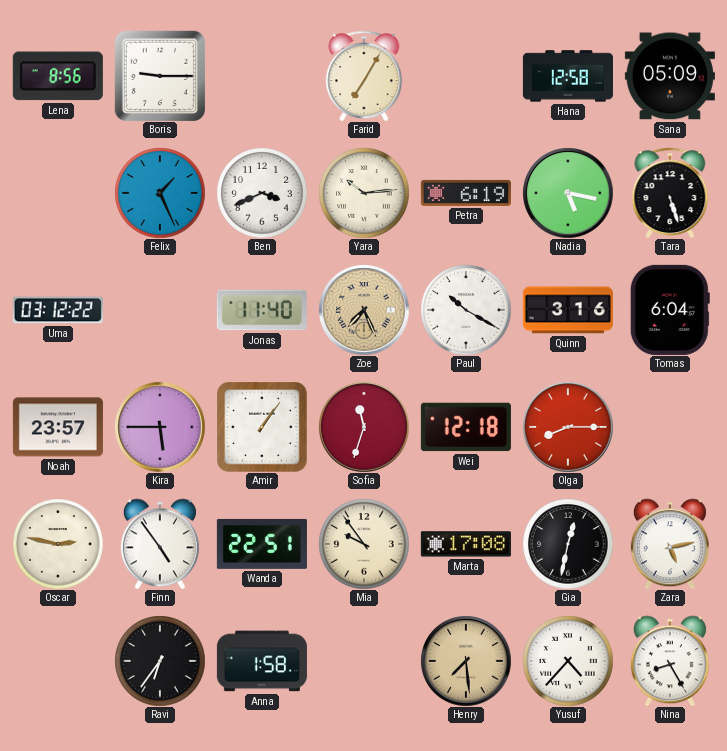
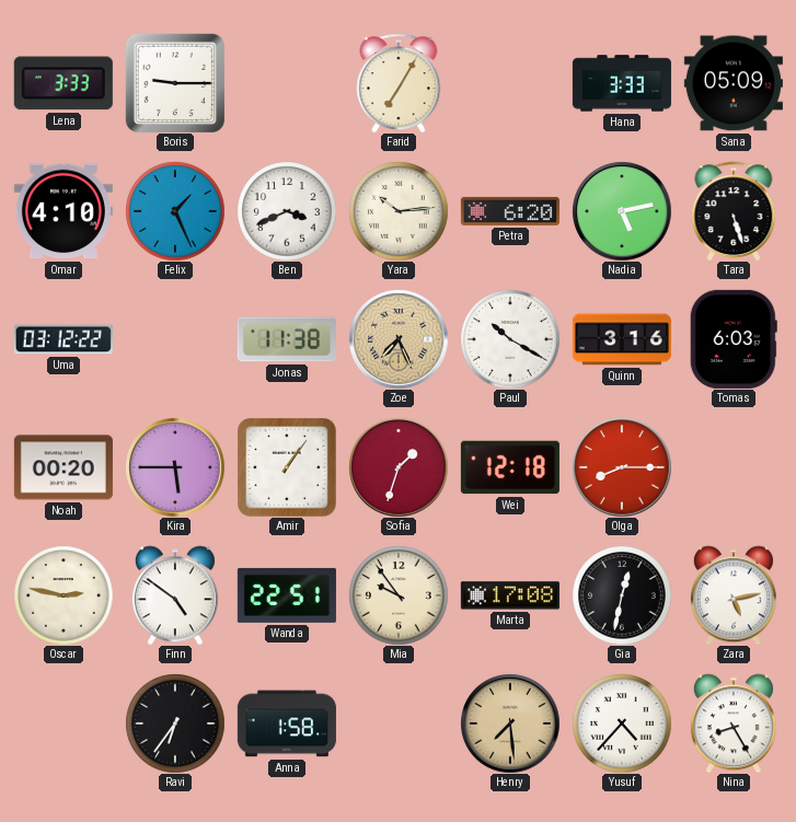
Lena: 8:56 -> 3:33
Hana: 12:58 -> 3:33
Omar: none -> 4:10
Petra: 6:19 -> 6:20
Nadia: 5:17 -> 5:13
Jonas: 11:40 -> 11:38
Tomas: 6:04 -> 6:03
Noah: 23:57 -> 00:20
Sofia: 11:33 -> 1:33
Finn: 4:54 -> 4:51
